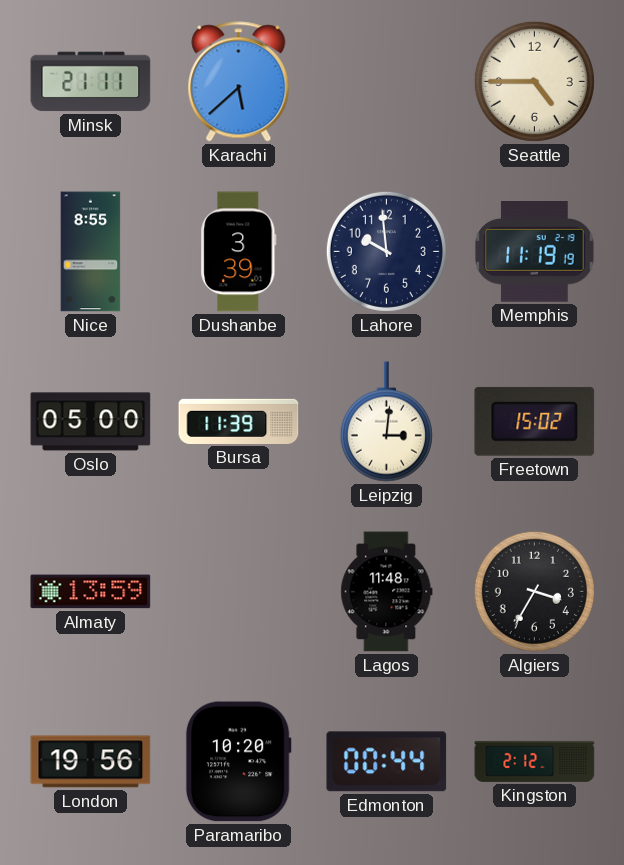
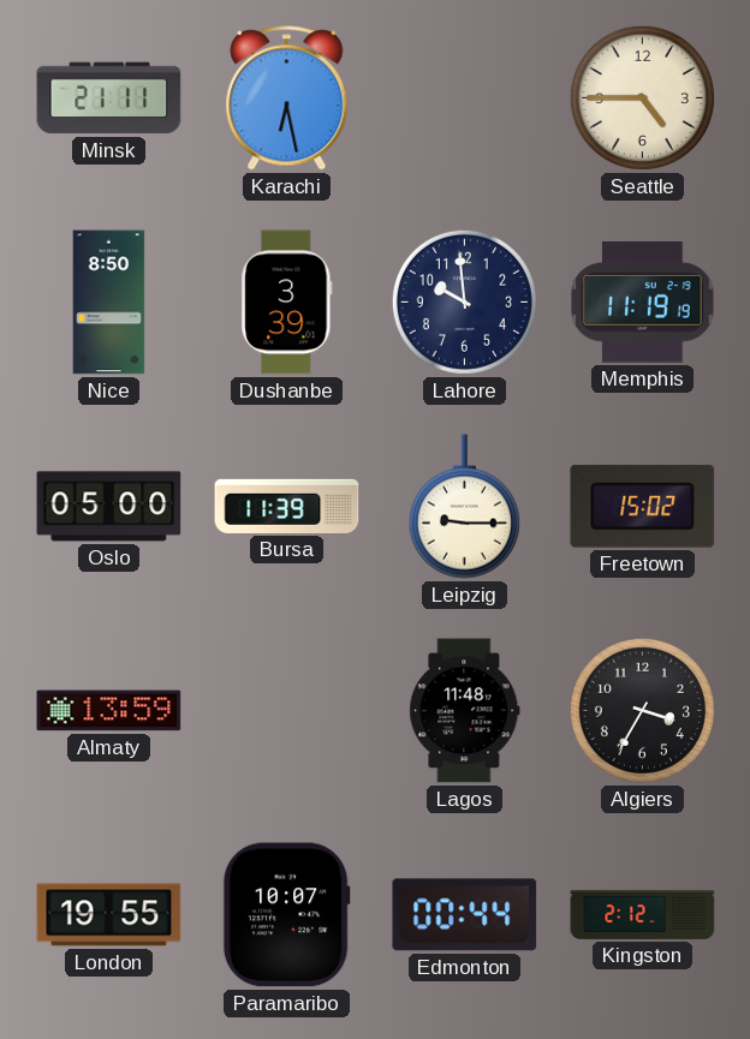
Karachi: 5:38 -> 6:28
Nice: 8:55 -> 8:50
Leipzig: 3:01 -> 9:15
London: 19:56 -> 19:55
Paramaribo: 10:20 -> 10:07
